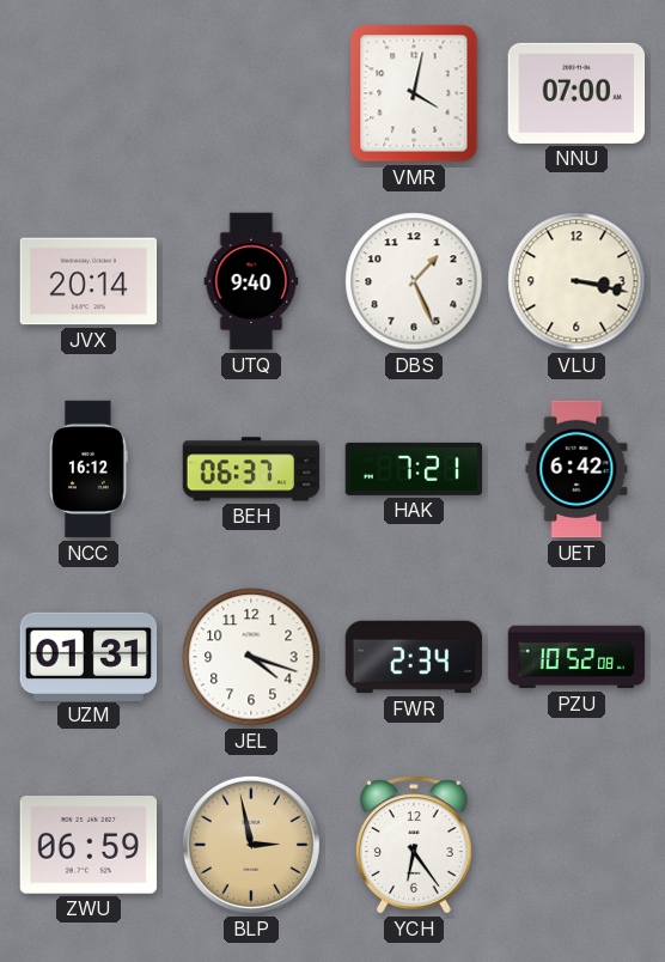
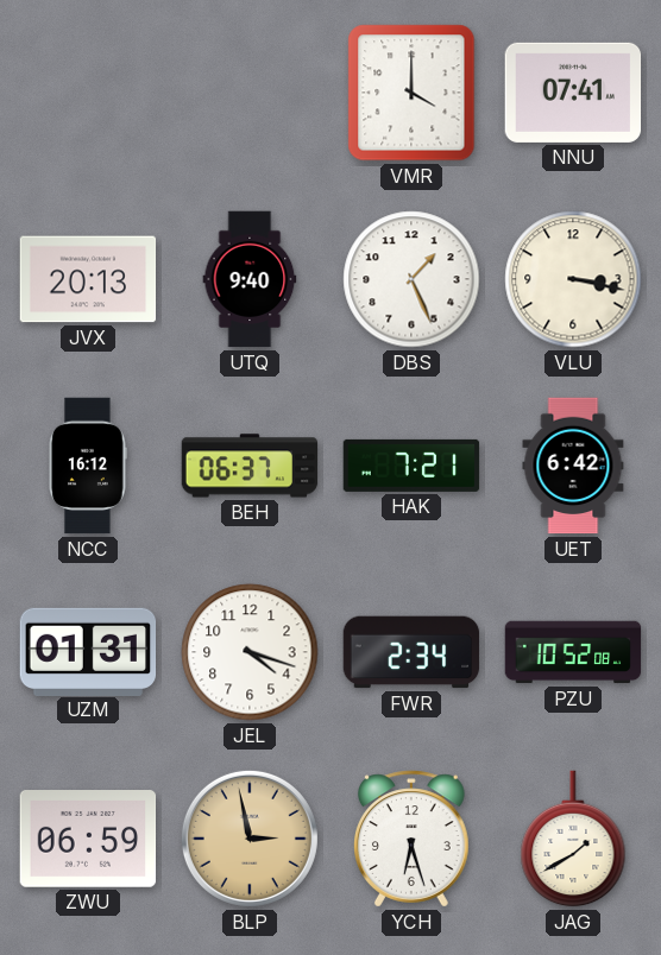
VMR: 4:02 -> 4:00
NNU: 07:00 -> 07:41
JVX: 20:14 -> 20:13
YCH: 6:24 -> 6:27
JAG: none -> 1:40
